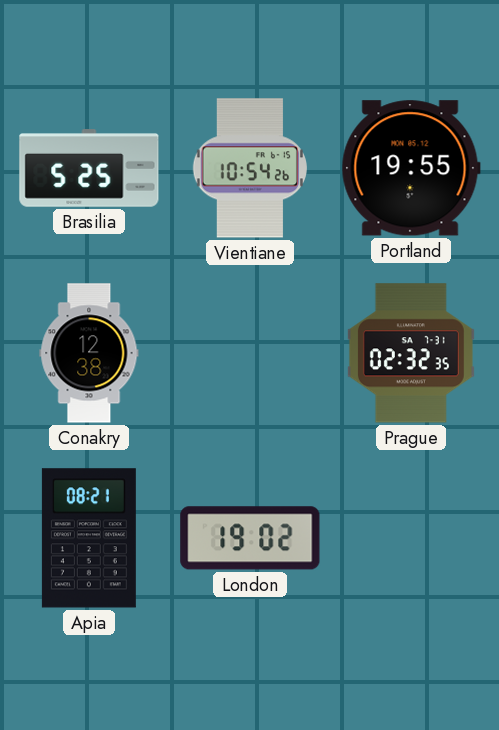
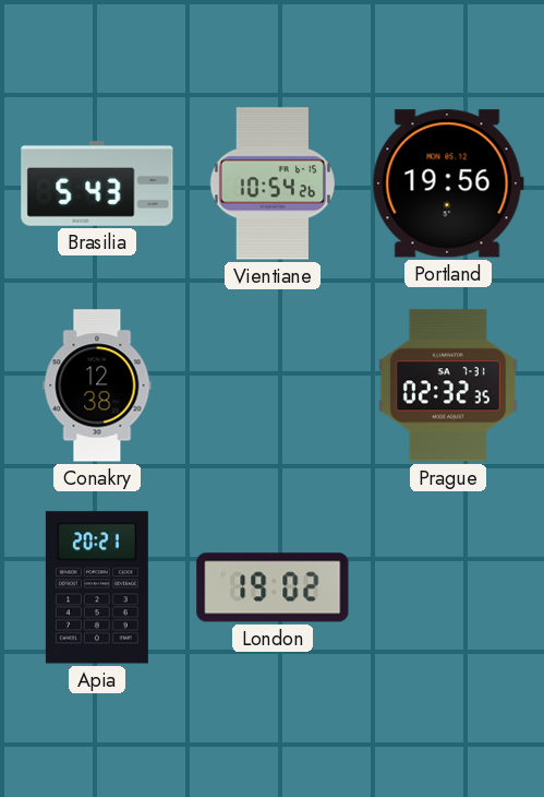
Brasilia: 5:25 -> 5:43
Portland: 19:55 -> 19:56
Apia: 08:21 -> 20:21
